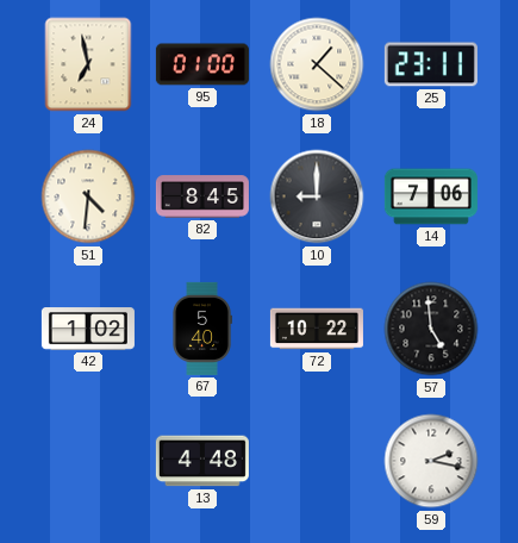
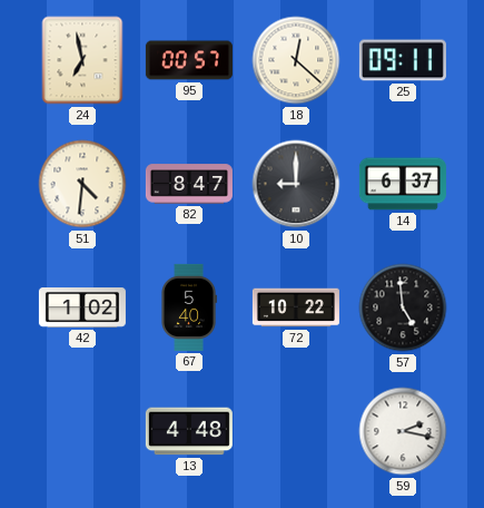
95: 01:00 -> 00:57
18: 1:22 -> 12:22
25: 23:11 -> 09:11
82: 8:45 -> 8:47
14: 7:06 -> 6:37
